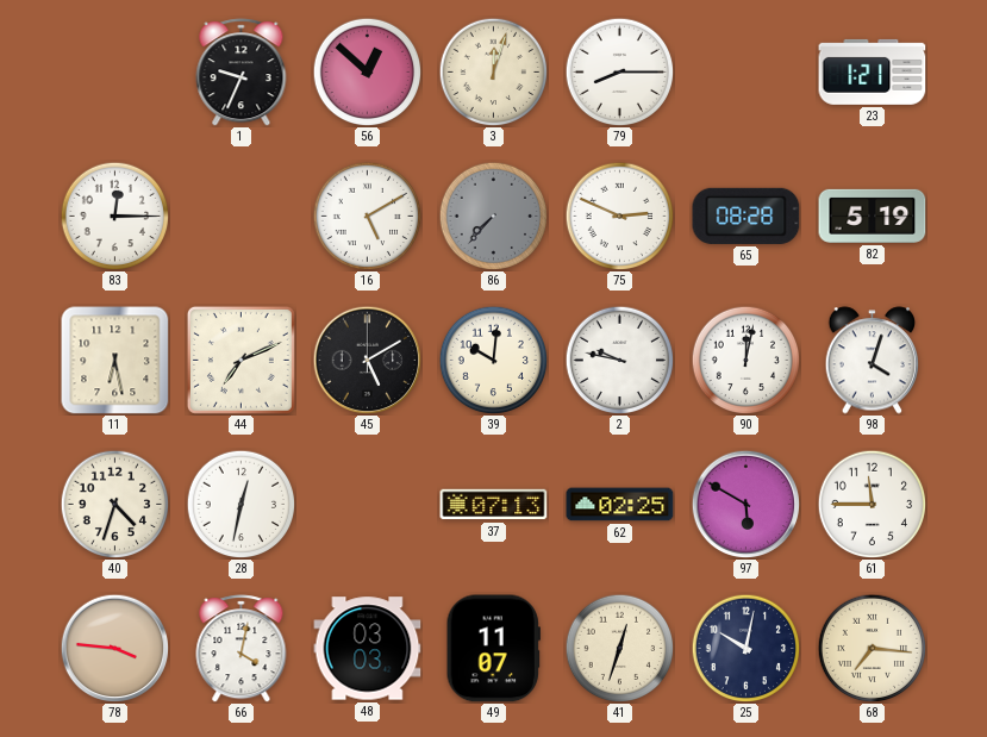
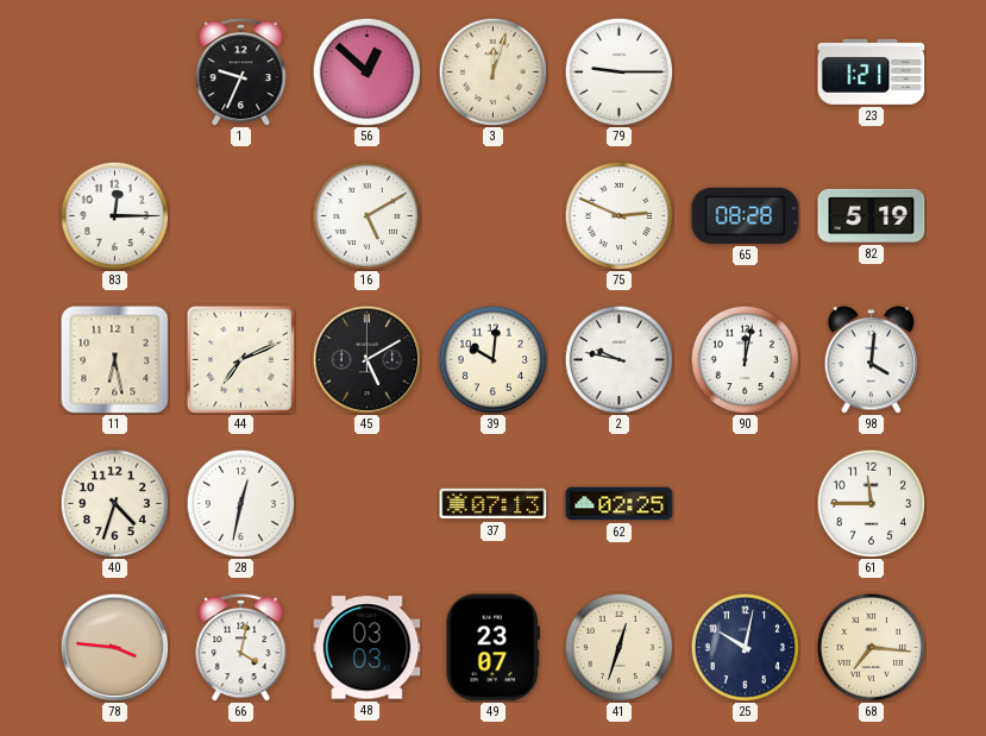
79: 8:15 -> 9:15
86: 7:37 -> none
98: 4:03 -> 4:01
97: 5:50 -> none
49: 11:07 -> 23:07
